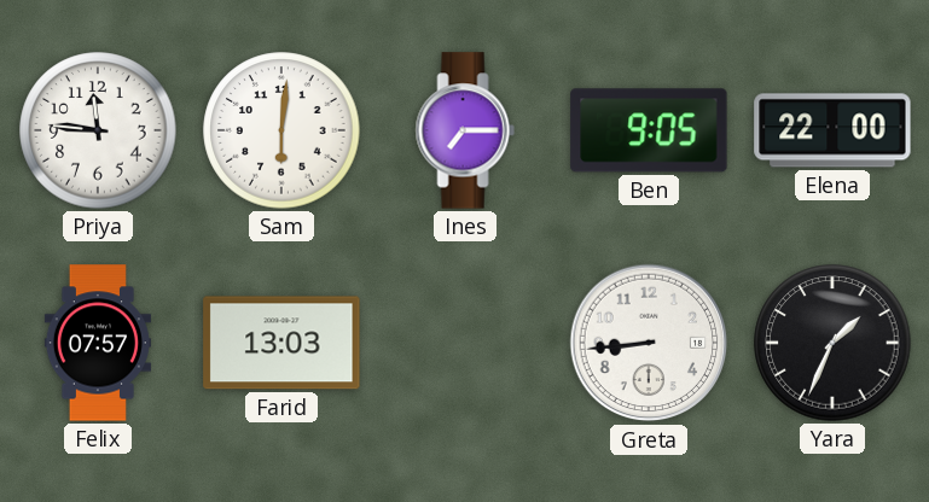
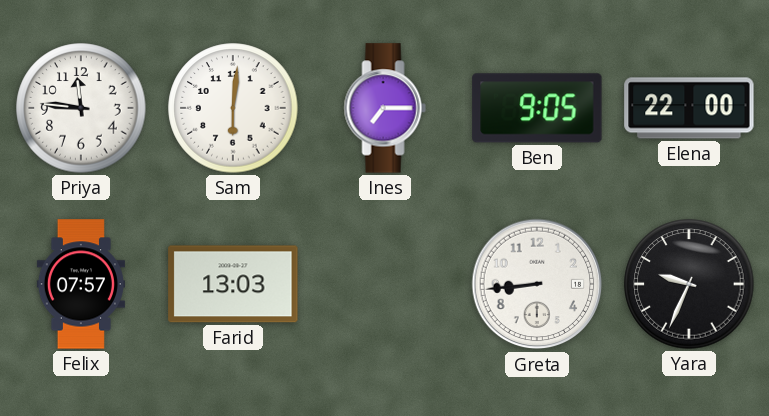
Yara: 1:34 -> 9:34
